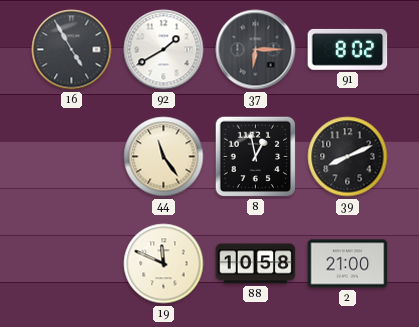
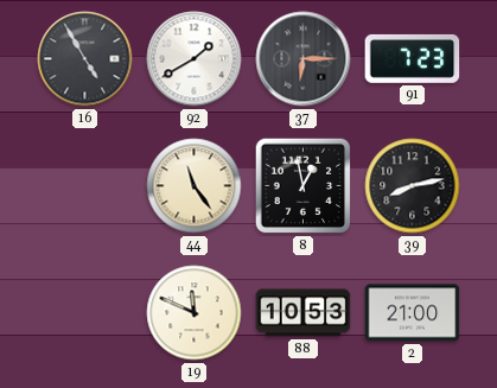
91: 8:02 -> 7:23
39: 8:11 -> 8:13
88: 10:58 -> 10:53
